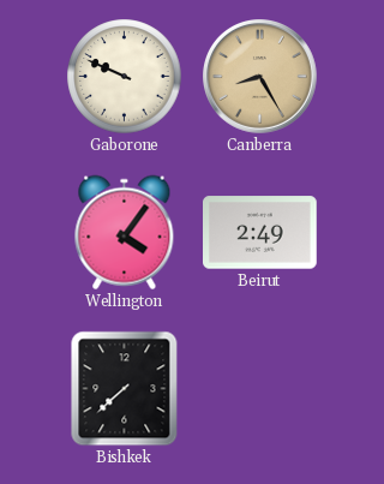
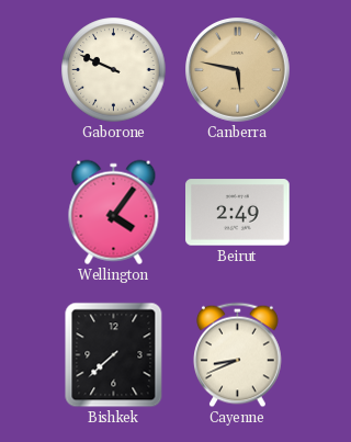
Canberra: 8:25 -> 5:47
Cayenne: none -> 8:41
